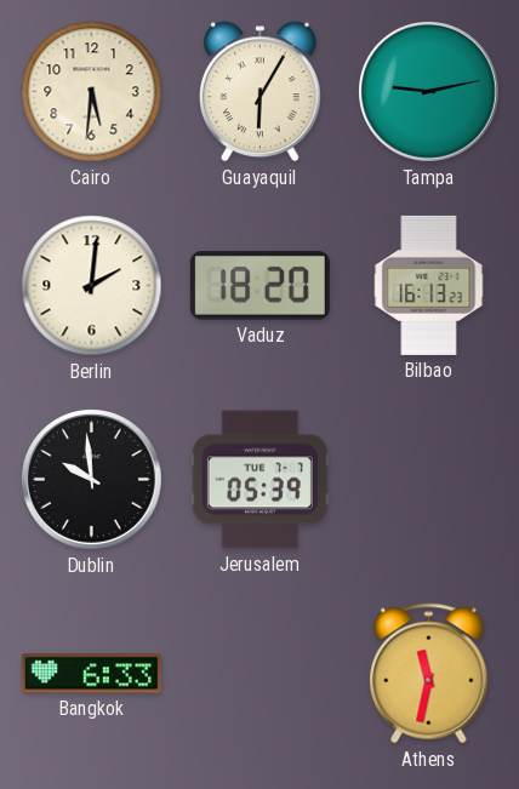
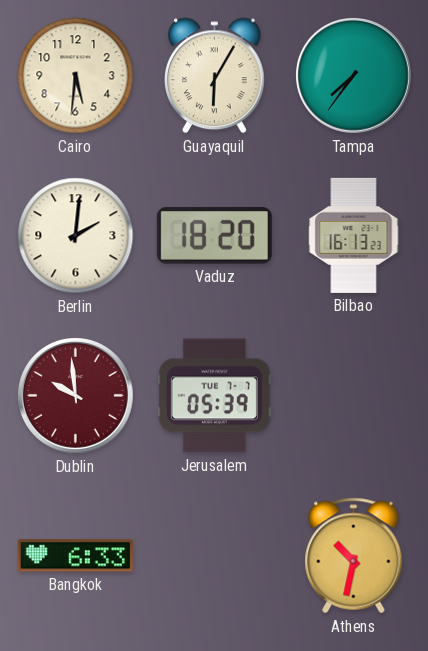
Tampa: 9:13 -> 7:36
Dublin dial: black -> burgundy
Athens: 11:32 -> 10:32
